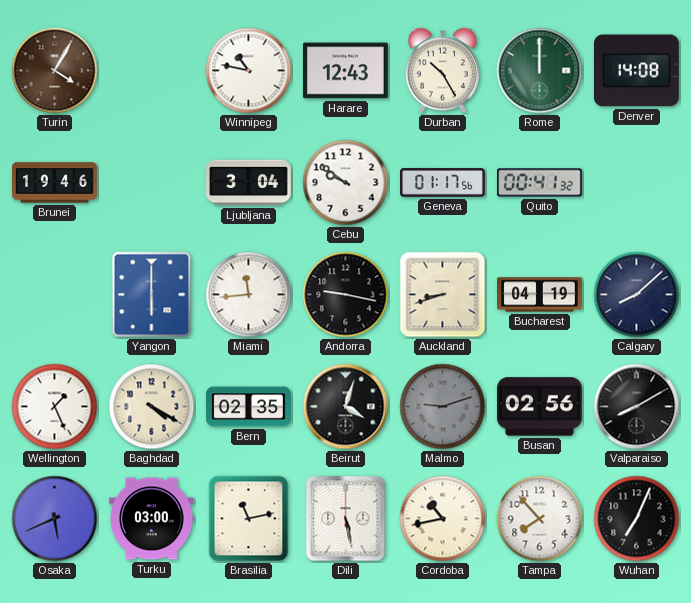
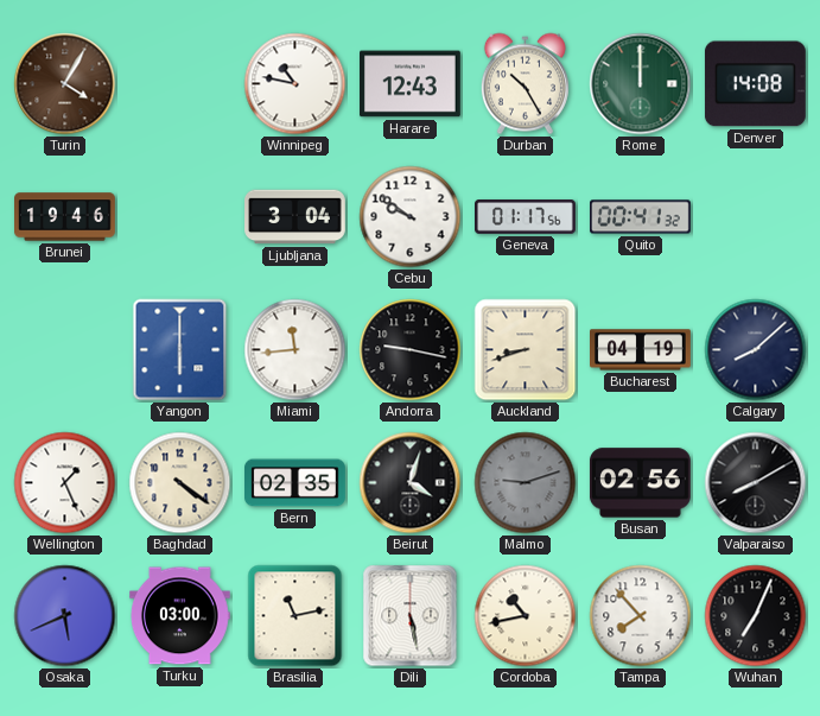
Baghdad: 4:20 -> 4:21
